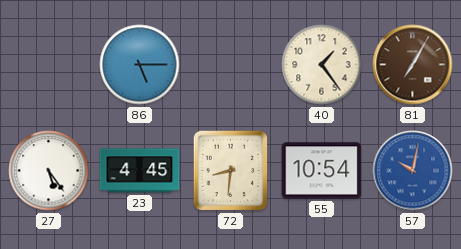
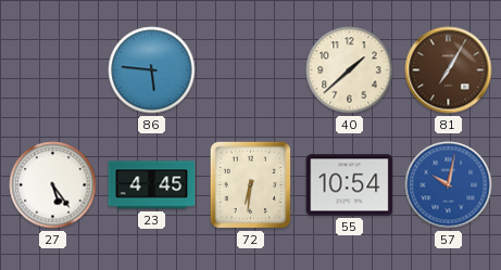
86: 5:15 -> 5:46
40: 1:24 -> 1:38
72: 8:31 -> 6:31
